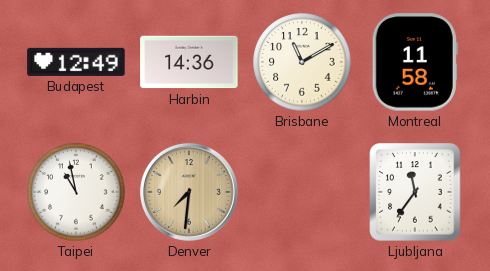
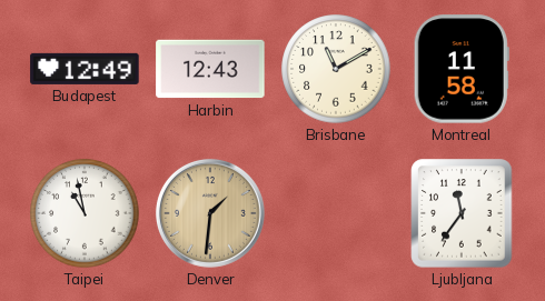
Harbin: 14:36 -> 12:43
Denver: 7:31 -> 1:31
